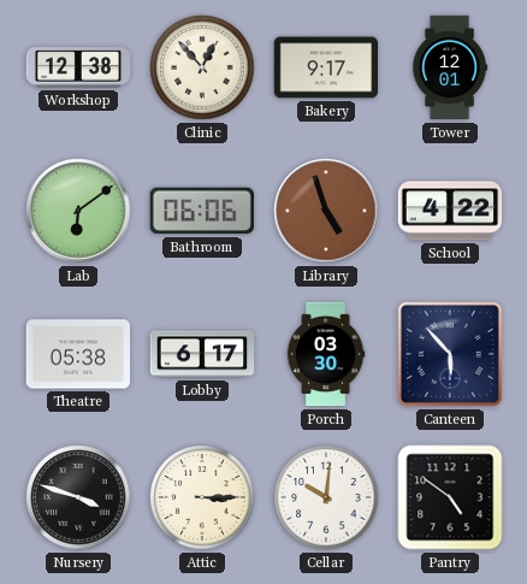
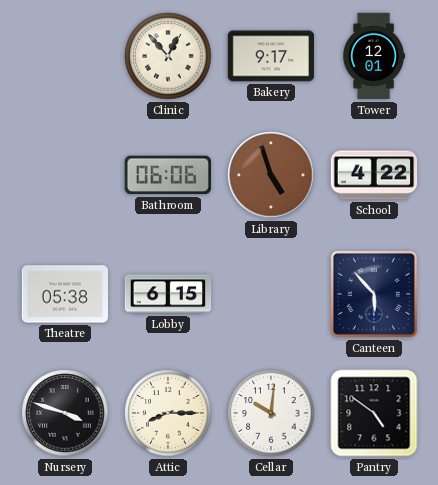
Workshop: 12:38 -> none
Lab: 6:09 -> none
Lobby: 6:17 -> 6:15
Porch: 03:30 -> none
Attic: 3:15 -> 8:15
